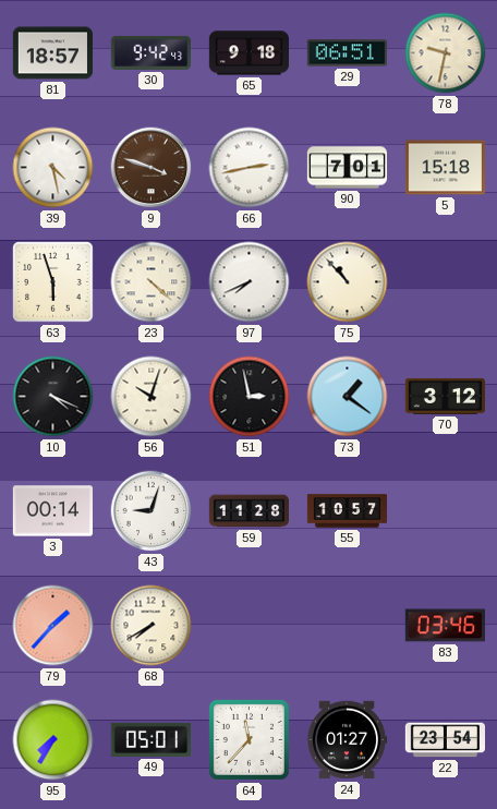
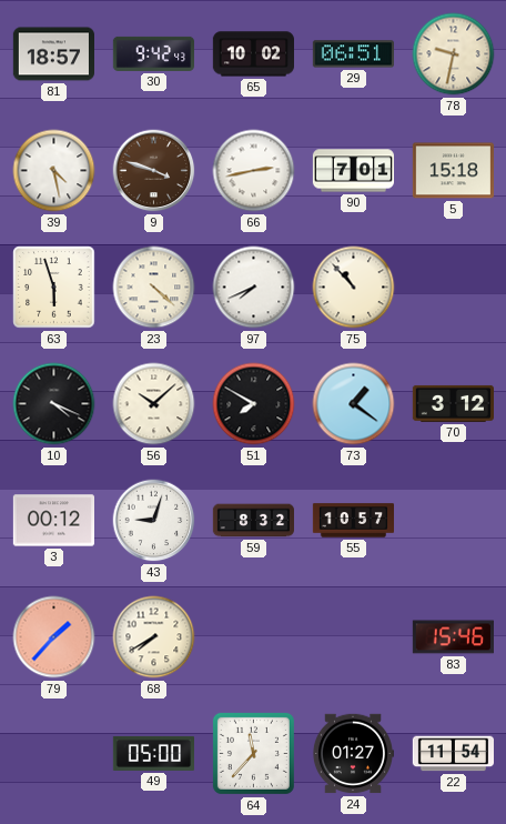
65: 9:18 -> 10:02
56: 10:03 -> 10:08
51: 2:58 -> 7:50
3: 00:14 -> 00:12
59: 11:28 -> 8:32
83: 03:46 -> 15:46
95: 7:35 -> none
49: 05:01 -> 05:00
22: 23:54 -> 11:54
